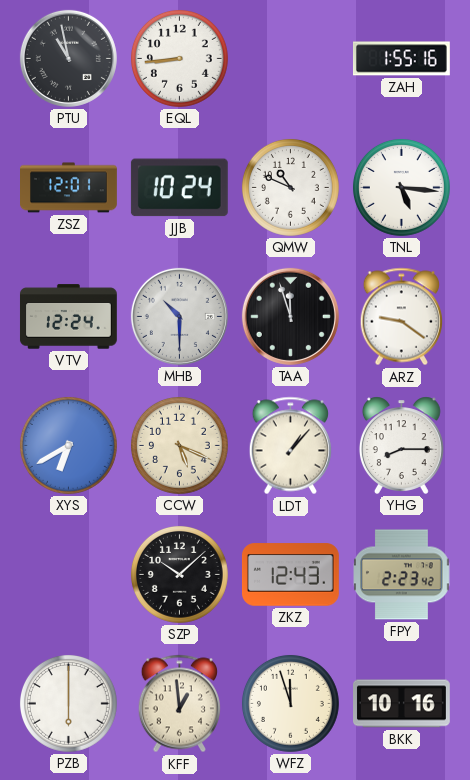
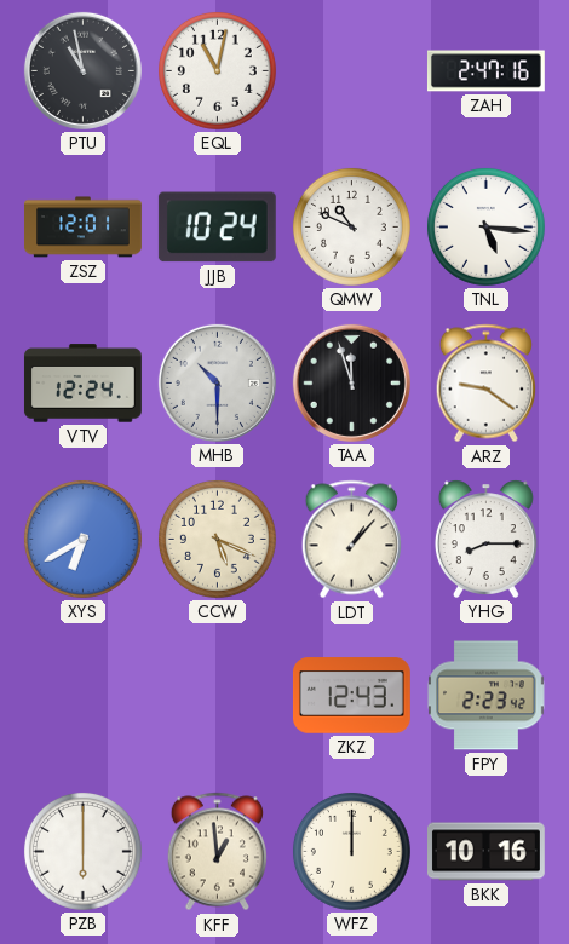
EQL: 8:44 -> 11:02
ZAH: 1:55 -> 2:47
SZP: 10:08 -> none
WFZ: 11:57 -> 12:00
